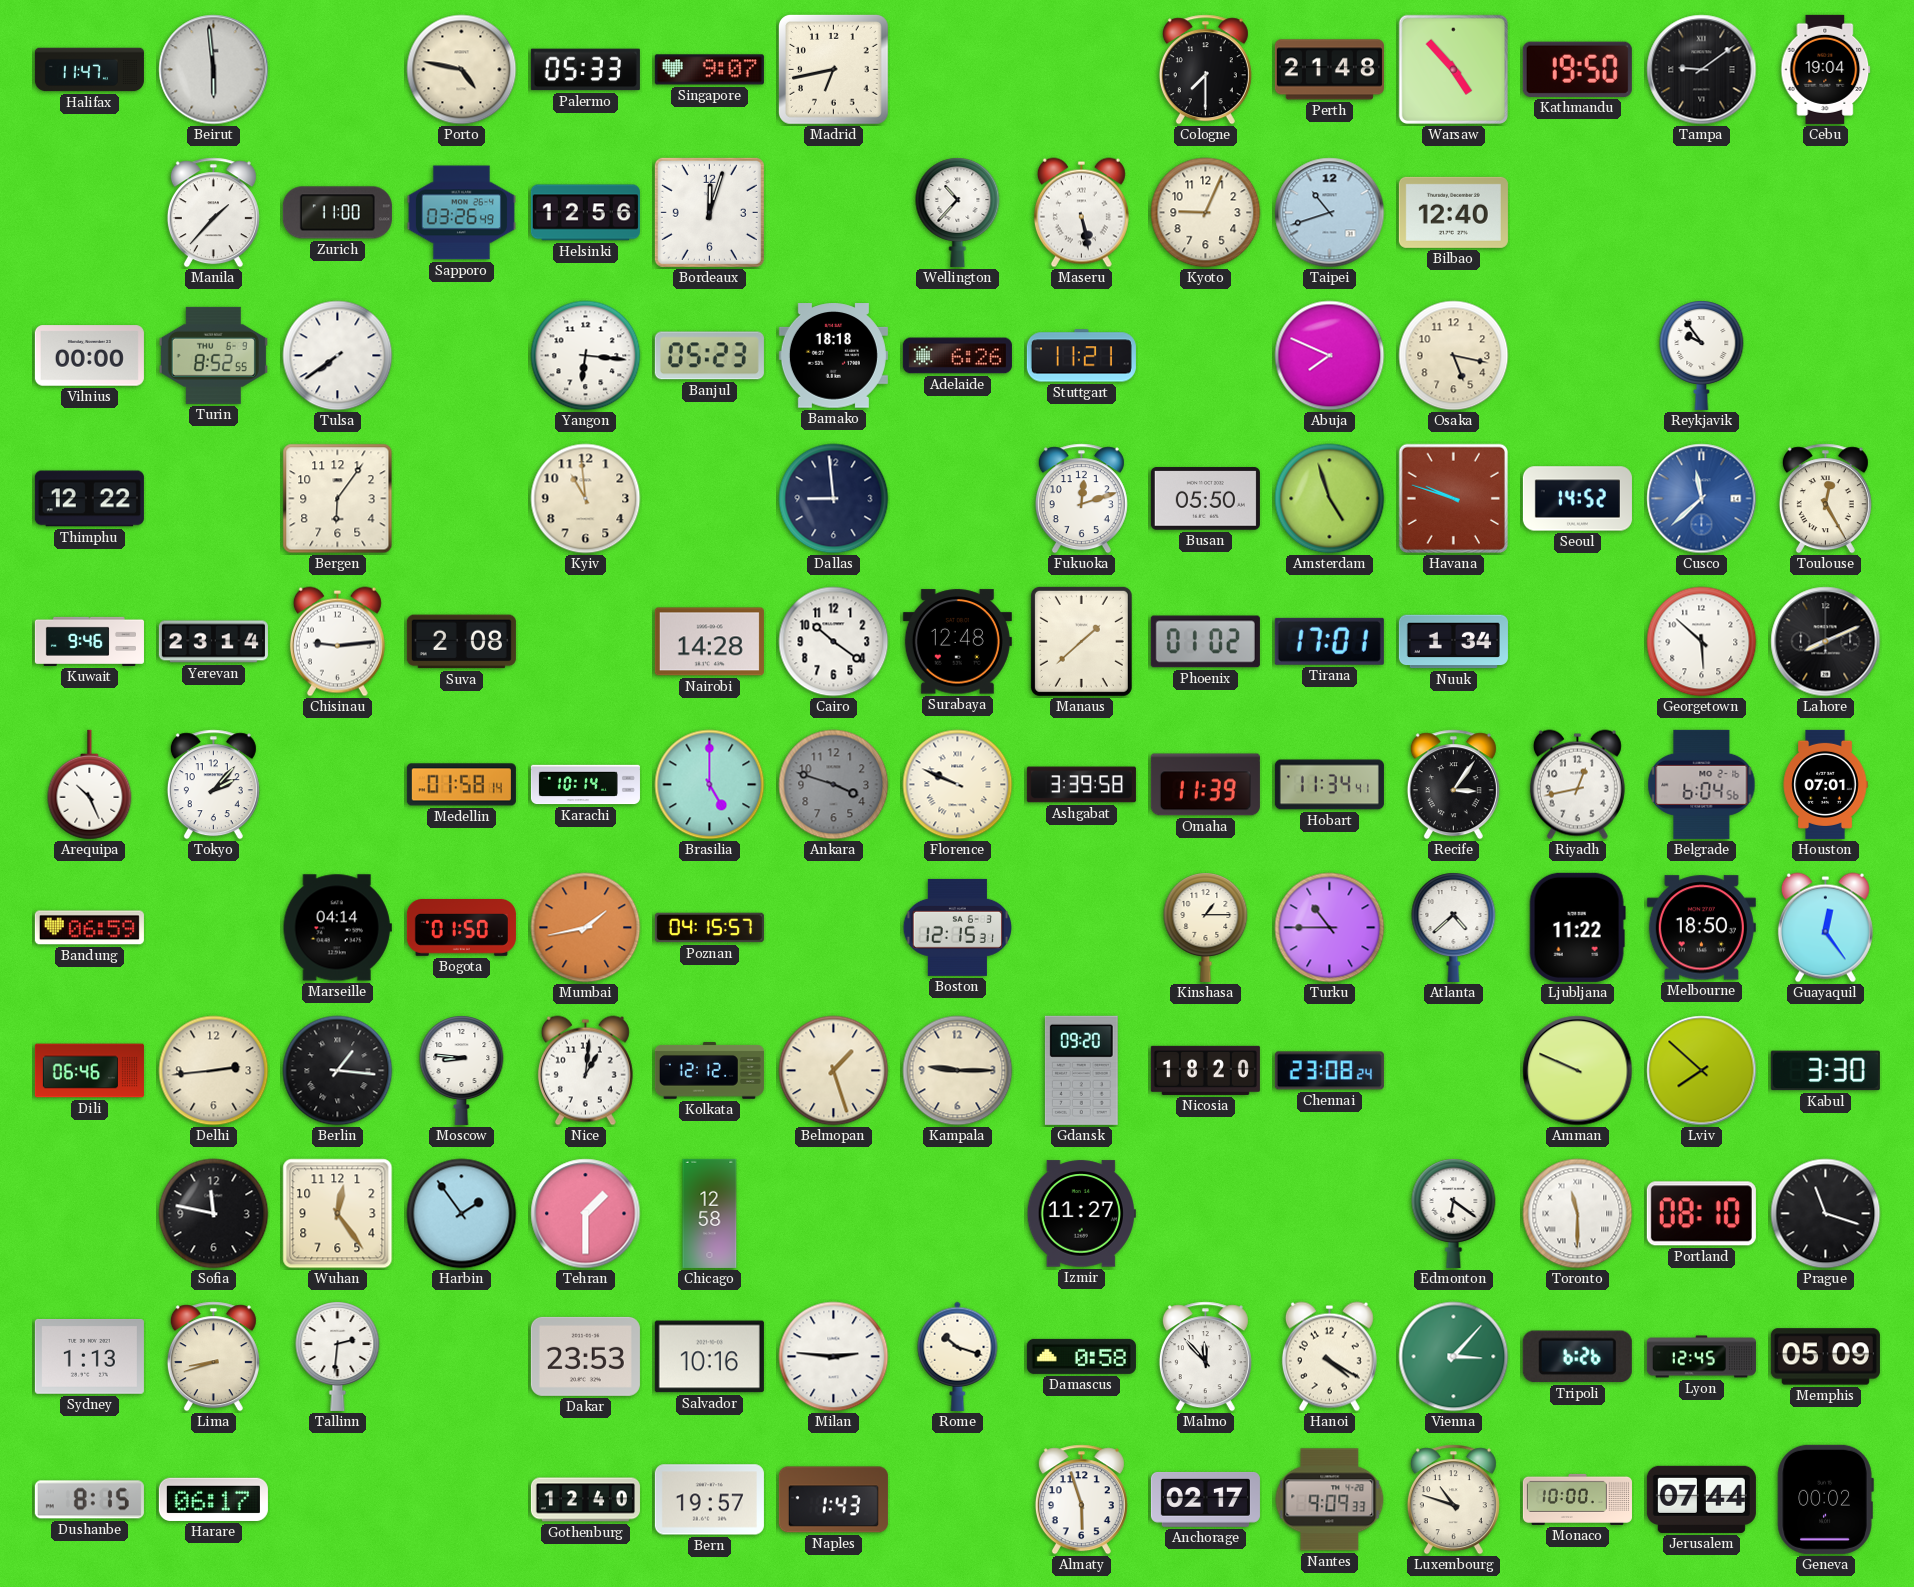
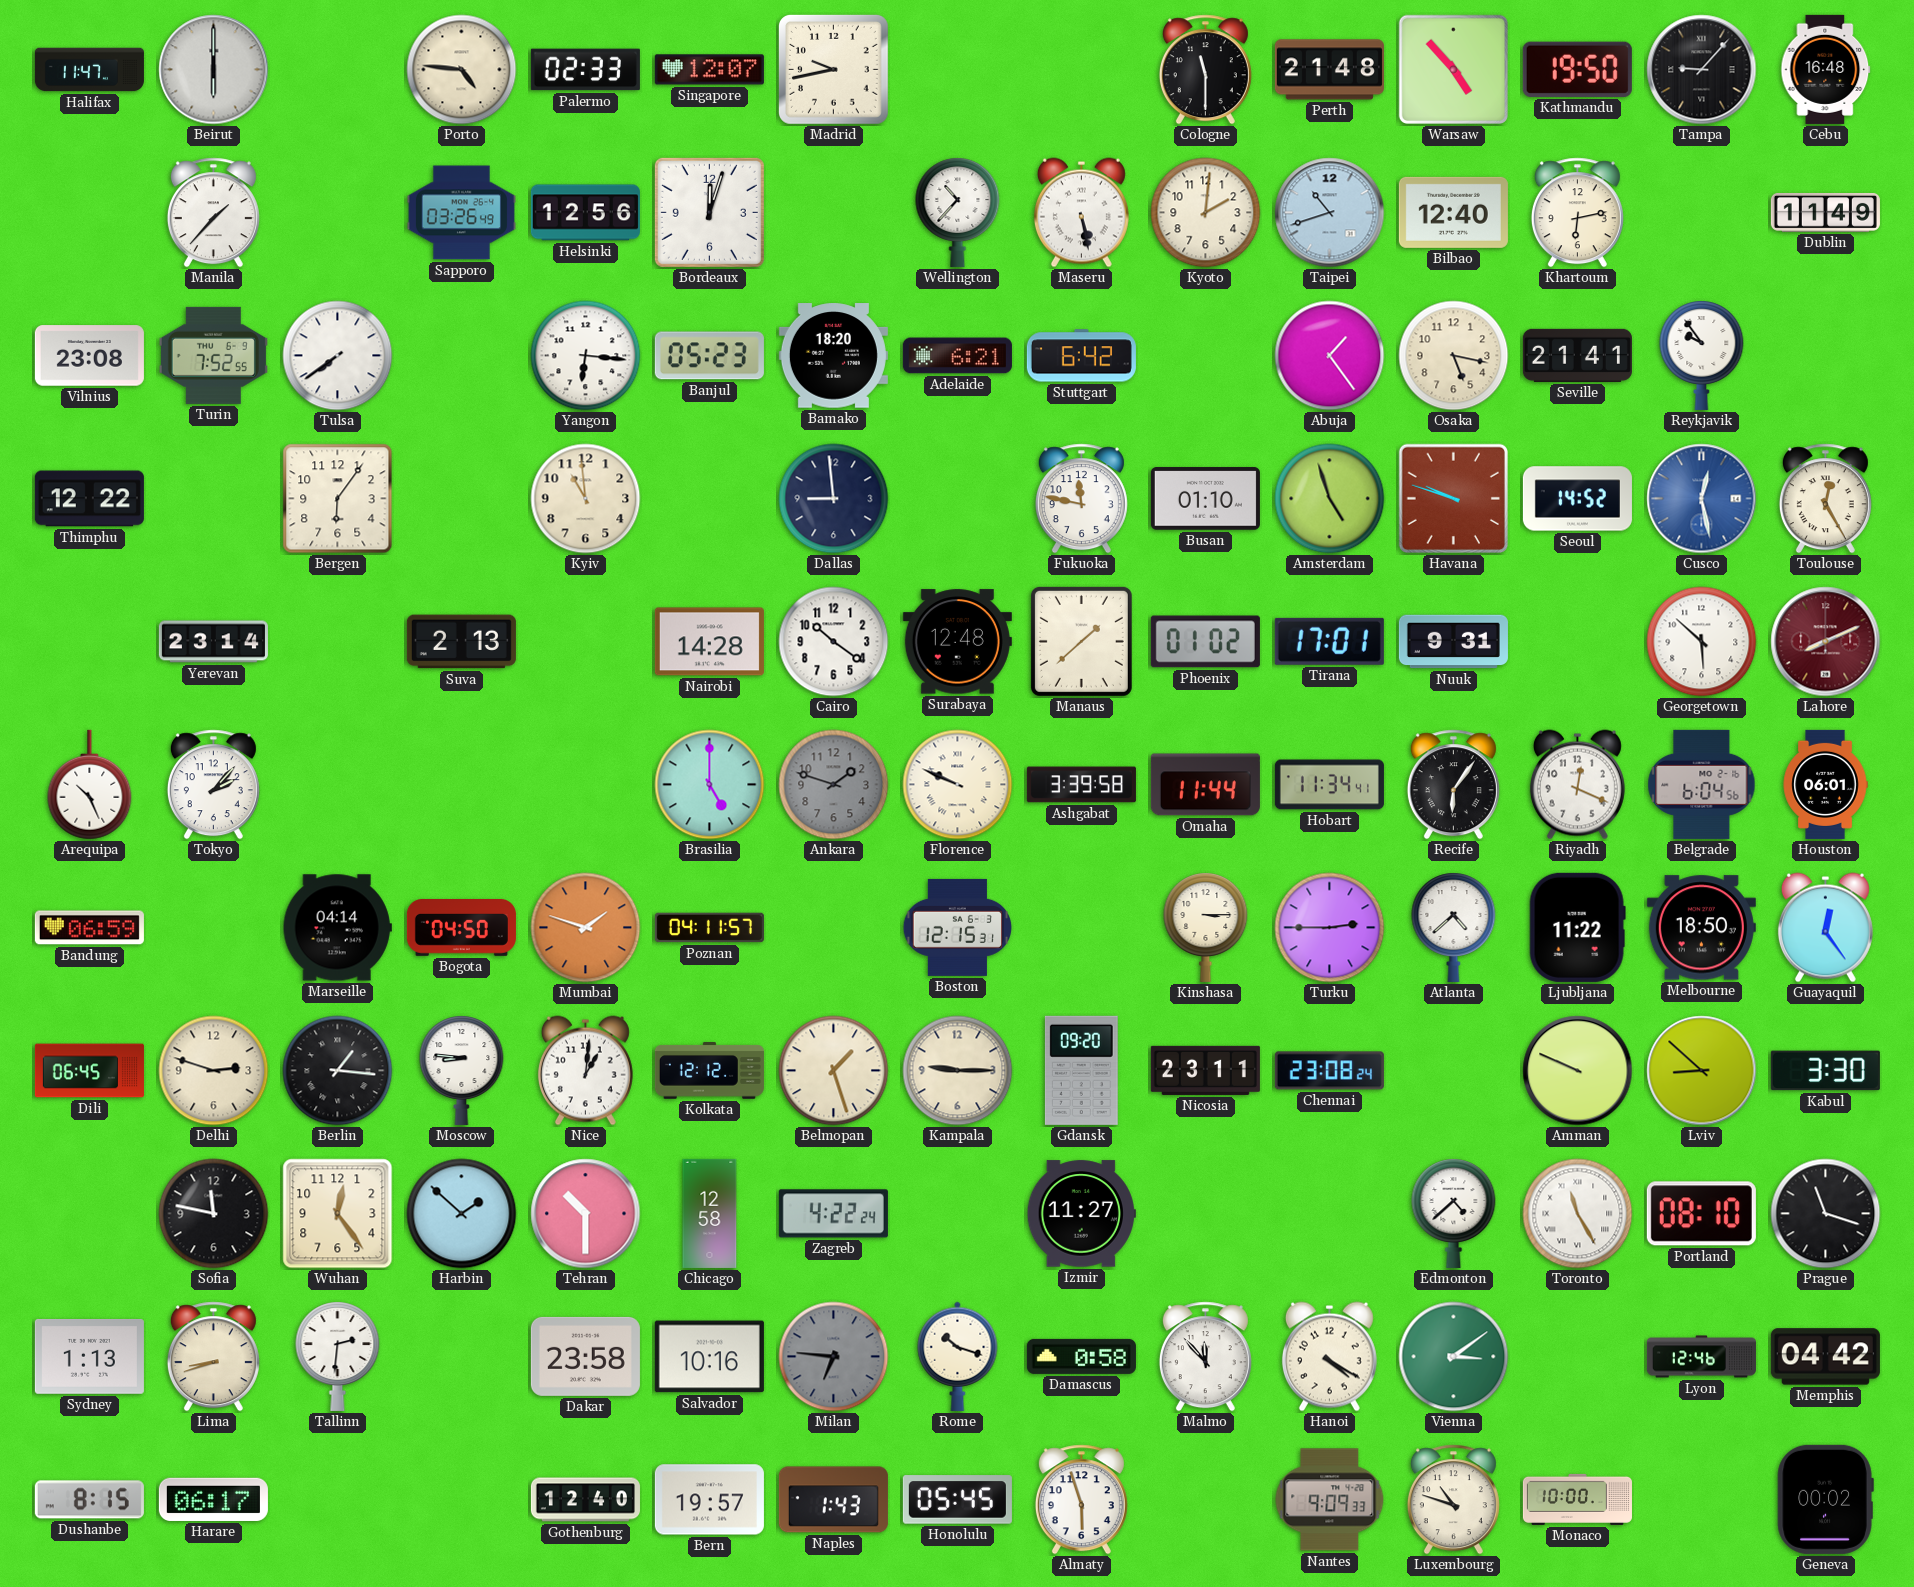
Beirut: 5:59 -> 6:00
Porto: 4:47 -> 4:46
Palermo: 05:33 -> 02:33
Singapore: 9:07 -> 12:07
Madrid: 6:43 -> 9:43
Cologne: 7:30 -> 11:30
Tampa: 9:09 -> 9:07
Cebu: 19:04 -> 16:48
Zurich: 11:00 -> none
Kyoto: 9:04 -> 2:01
Khartoum: none -> 6:13
Dublin: none -> 11:49
Vilnius: 00:00 -> 23:08
Turin: 8:52 -> 7:52
Bamako: 18:18 -> 18:20
Adelaide: 6:26 -> 6:21
Stuttgart: 11:21 -> 6:42
Abuja: 7:49 -> 1:24
Seville: none -> 21:41
Fukuoka: 12:12 -> 11:47
Busan: 05:50 -> 01:10
Cusco: 11:38 -> 12:28
Kuwait: 9:46 -> none
Chisinau: 9:14 -> none
Suva: 2:08 -> 2:13
Nuuk: 1:34 -> 9:31
Lahore dial: black -> burgundy
Medellin: 01:58 -> none
Karachi: 10:14 -> none
Ankara: 3:48 -> 1:48
Omaha: 11:39 -> 11:44
Recife: 3:06 -> 6:06
Riyadh: 12:43 -> 12:19
Houston: 07:01 -> 06:01
Bogota: 01:50 -> 04:50
Mumbai: 1:43 -> 1:48
Poznan: 04:15 -> 04:11
Kinshasa: 1:15 -> 3:15
Turku: 10:45 -> 2:45
Dili: 06:46 -> 06:45
Delhi: 2:44 -> 2:48
Nicosia: 18:20 -> 23:11
Lviv: 7:52 -> 8:52
Harbin: 1:54 -> 1:52
Tehran: 1:30 -> 10:30
Zagreb: none -> 4:22
Edmonton: 6:21 -> 4:38
Toronto: 11:30 -> 11:25
Dakar: 23:53 -> 23:58
Milan: 2:46 -> 6:46
Milan dial: white -> grey
Vienna: 3:07 -> 3:09
Tripoli: 6:26 -> none
Lyon: 12:45 -> 12:46
Memphis: 05:09 -> 04:42
Honolulu: none -> 05:45
Anchorage: 02:17 -> none
Jerusalem: 07:44 -> none
